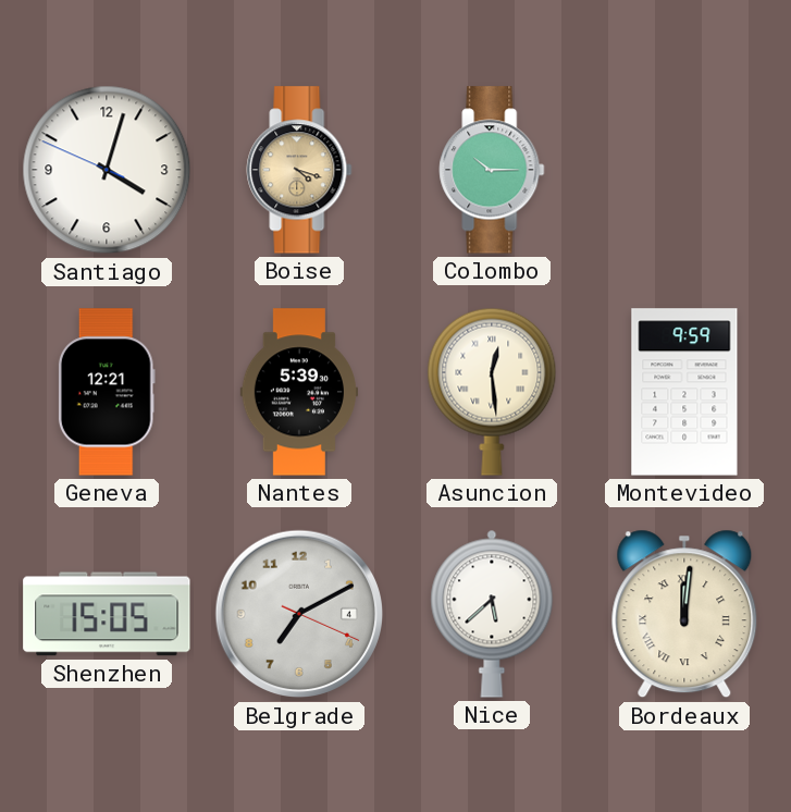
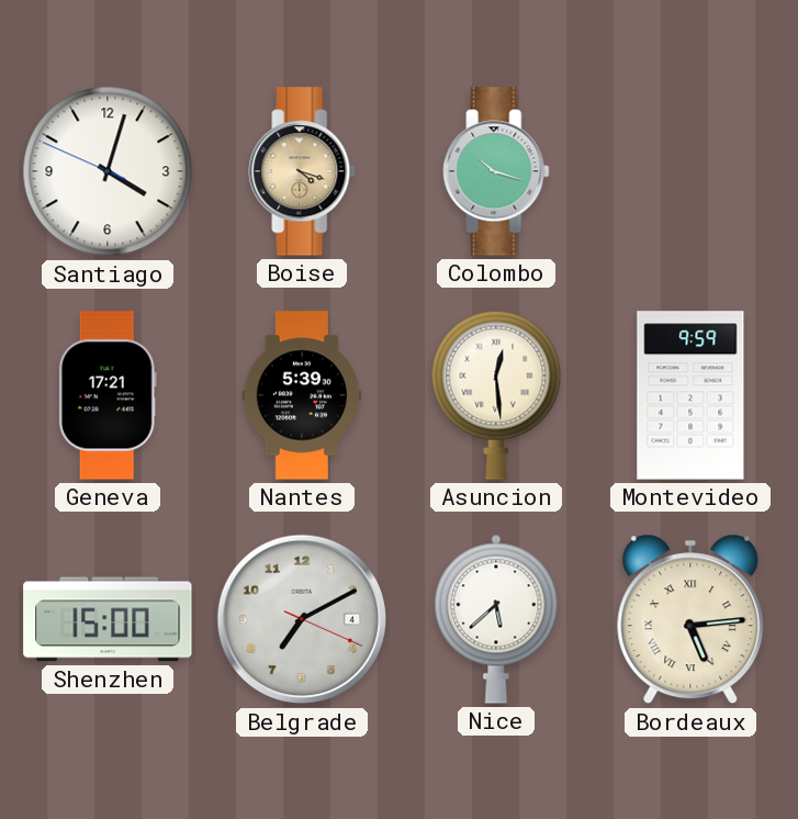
Colombo: 10:15 -> 10:18
Geneva: 12:21 -> 17:21
Shenzhen: 15:05 -> 15:00
Bordeaux: 12:01 -> 5:14
